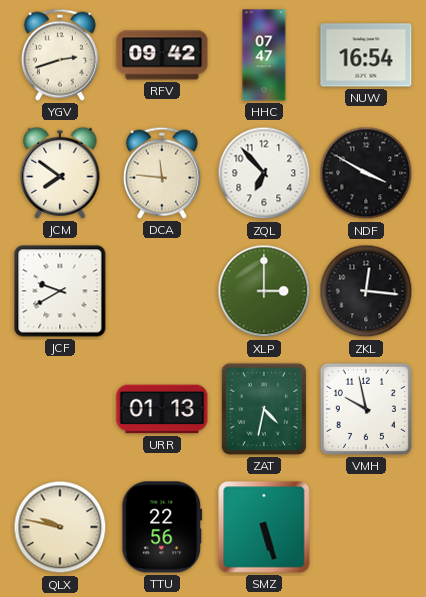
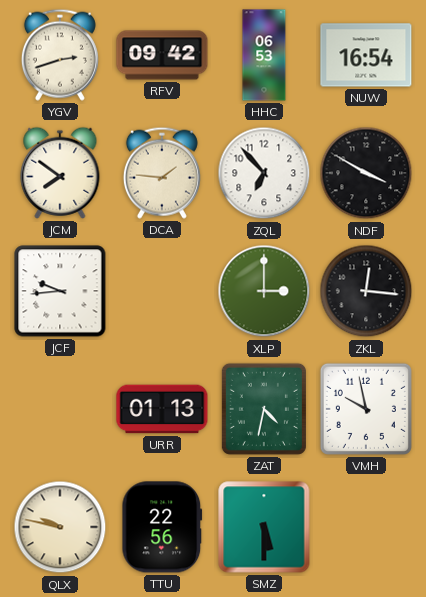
HHC: 07:47 -> 06:53
DCA: 11:46 -> 1:46
JCF: 9:40 -> 9:44
SMZ: 5:27 -> 5:30
